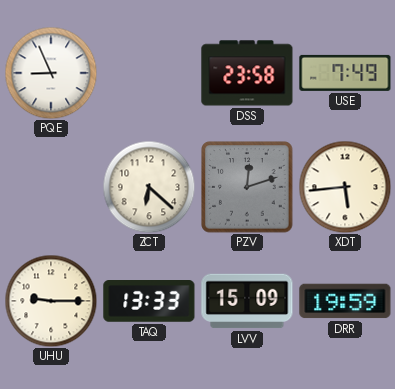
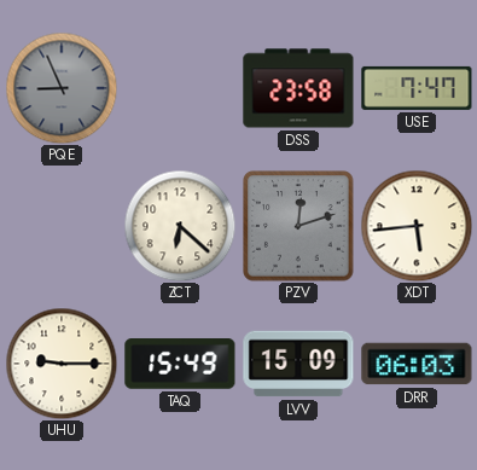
PQE dial: white -> grey
USE: 7:49 -> 7:47
TAQ: 13:33 -> 15:49
DRR: 19:59 -> 06:03
